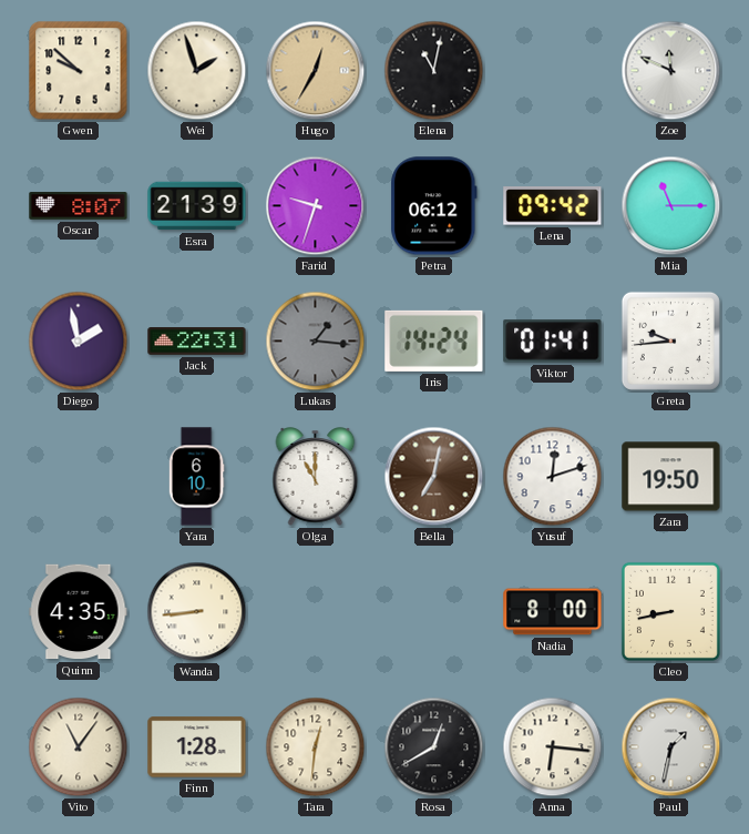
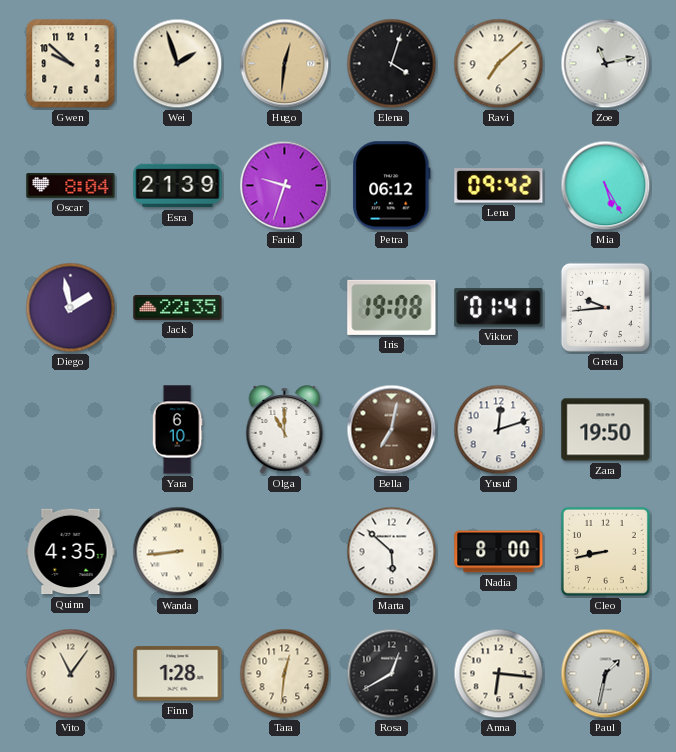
Hugo: 12:35 -> 12:31
Elena: 11:02 -> 4:03
Ravi: none -> 7:08
Zoe: 11:49 -> 11:13
Oscar: 8:07 -> 8:04
Mia: 11:15 -> 5:25
Jack: 22:31 -> 22:35
Lukas: 1:16 -> none
Iris: 14:24 -> 19:08
Marta: none -> 5:52
